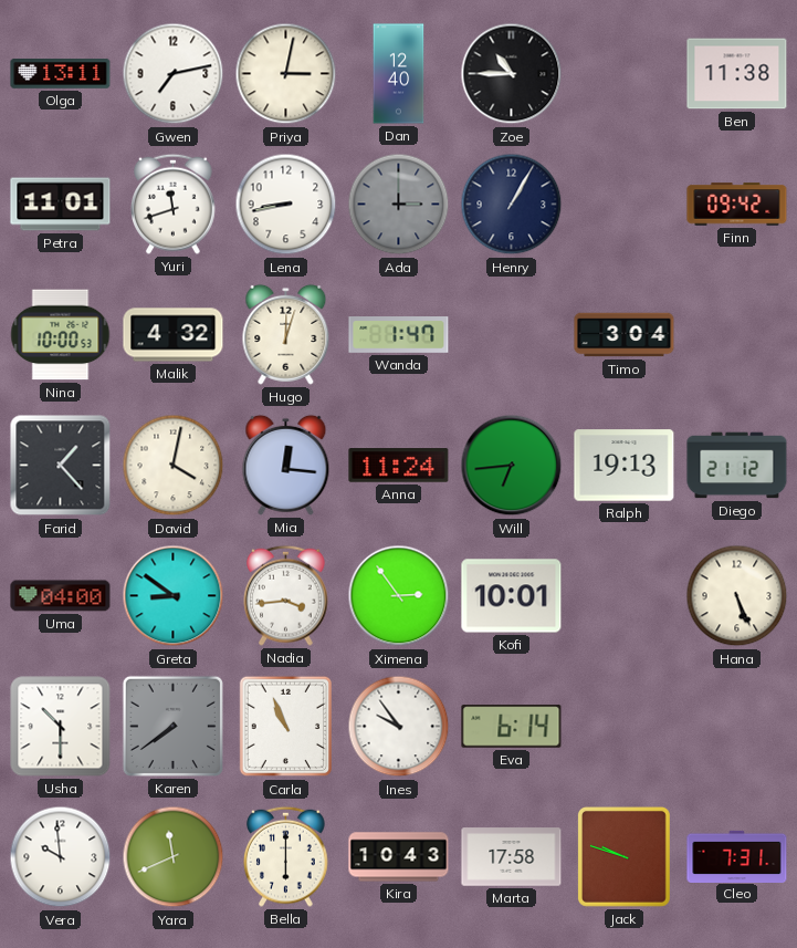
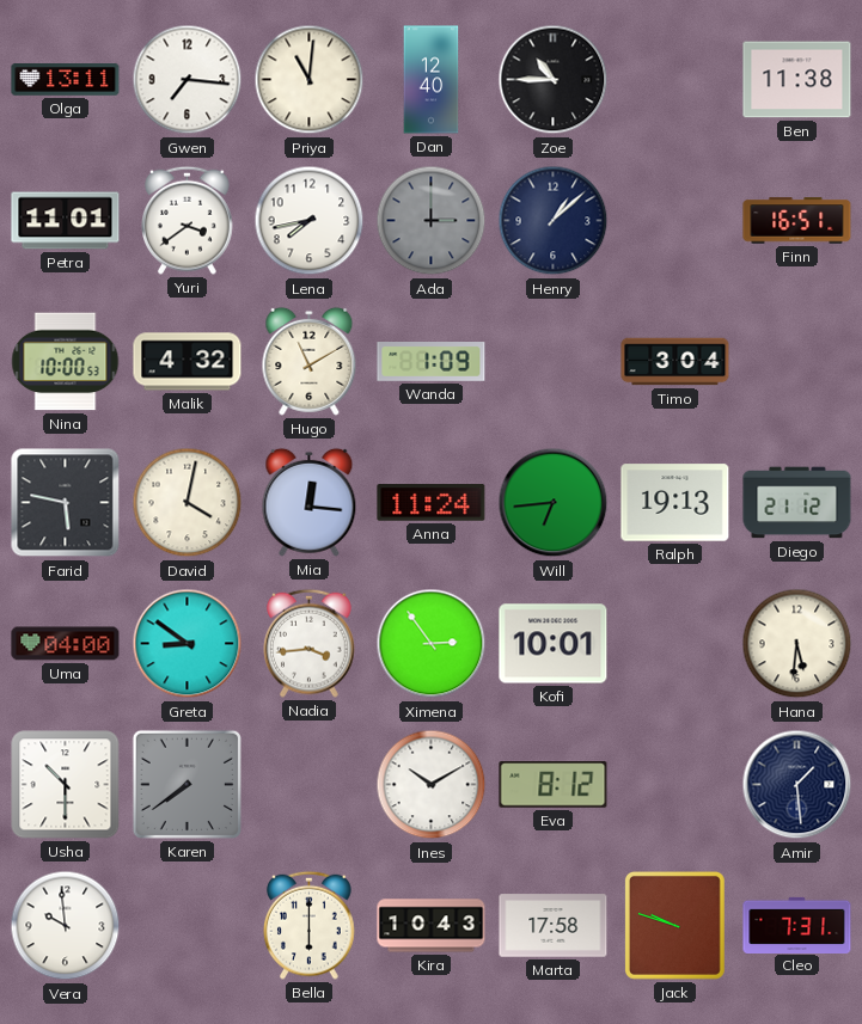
Gwen: 7:13 -> 7:16
Priya: 3:02 -> 11:01
Yuri: 11:42 -> 3:39
Lena: 8:43 -> 7:43
Henry: 1:05 -> 1:08
Finn: 09:42 -> 16:51
Hugo: 12:03 -> 11:10
Wanda: 1:47 -> 1:09
Farid: 1:23 -> 5:47
Hana: 5:26 -> 5:31
Carla: 10:56 -> none
Ines: 9:54 -> 10:10
Eva: 6:14 -> 8:12
Amir: none -> 1:29
Yara: 11:41 -> none
